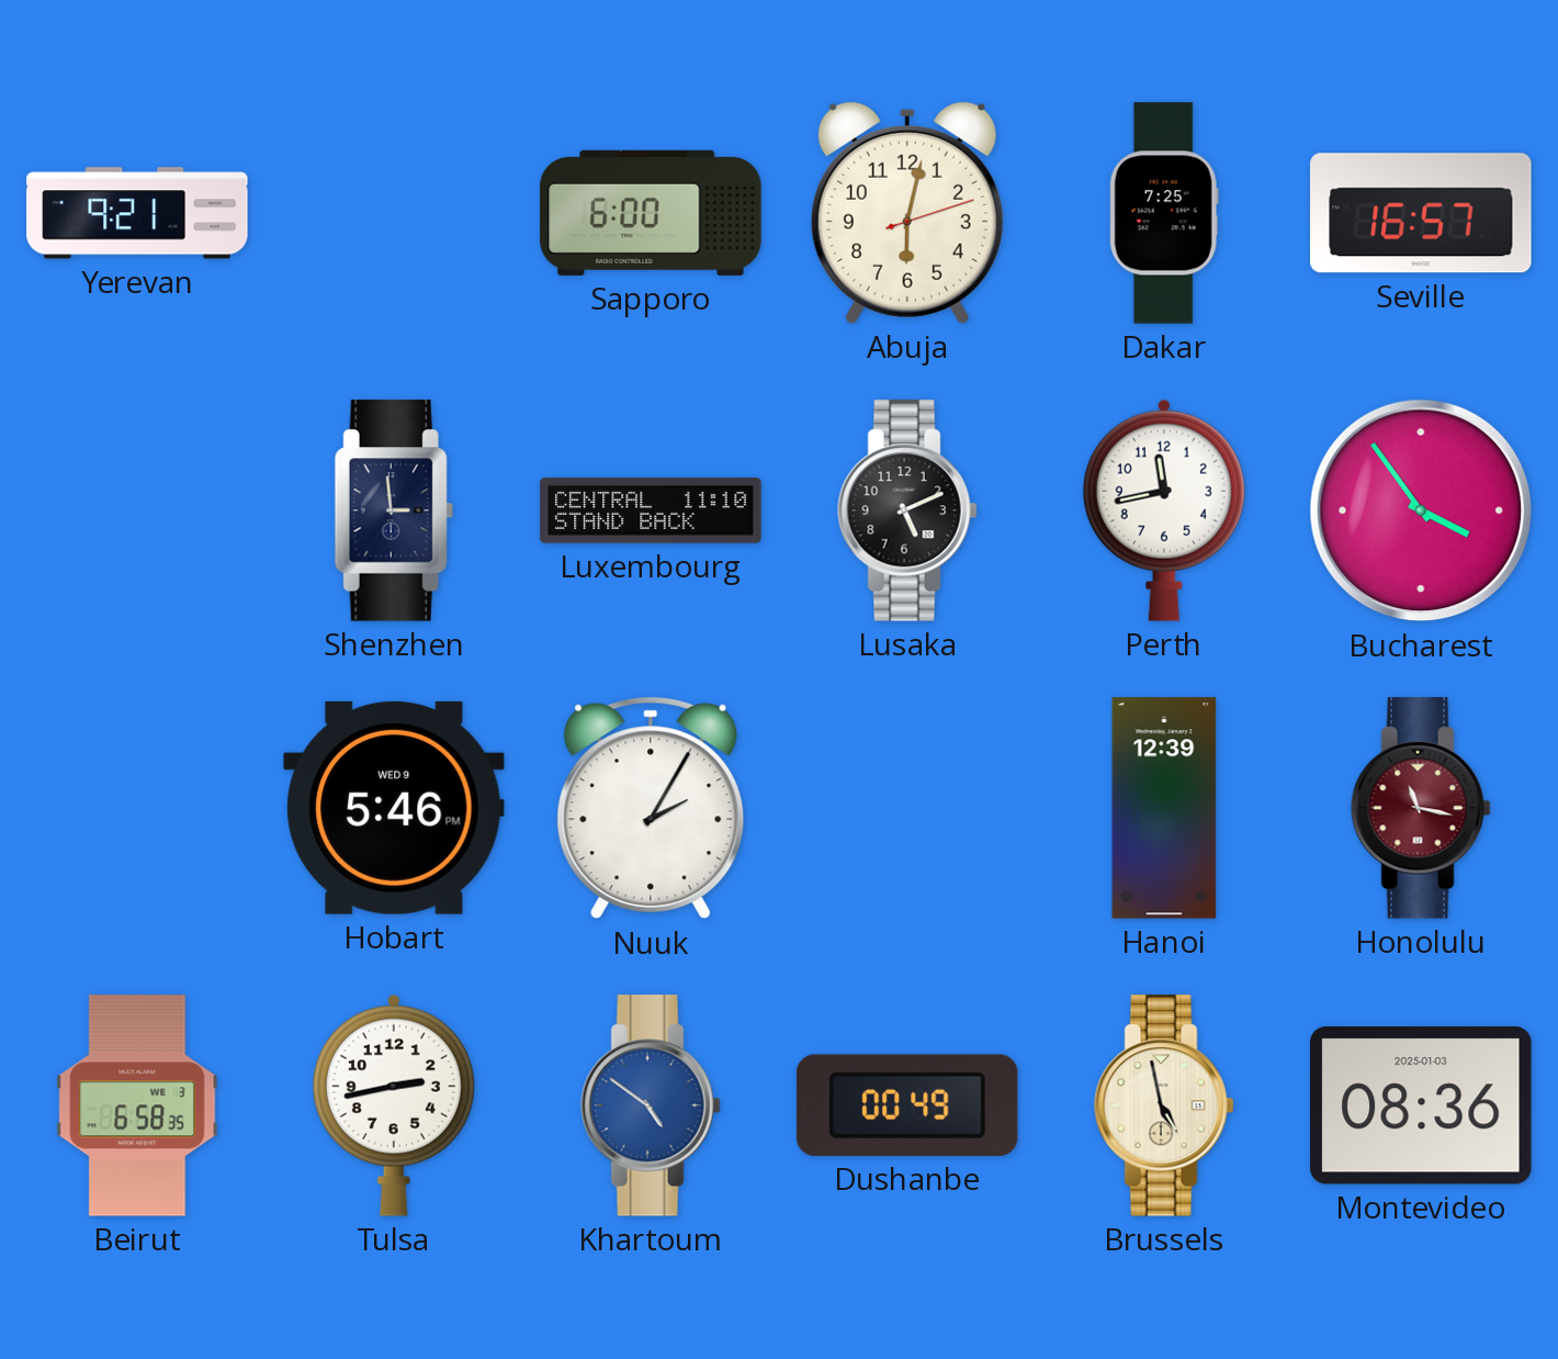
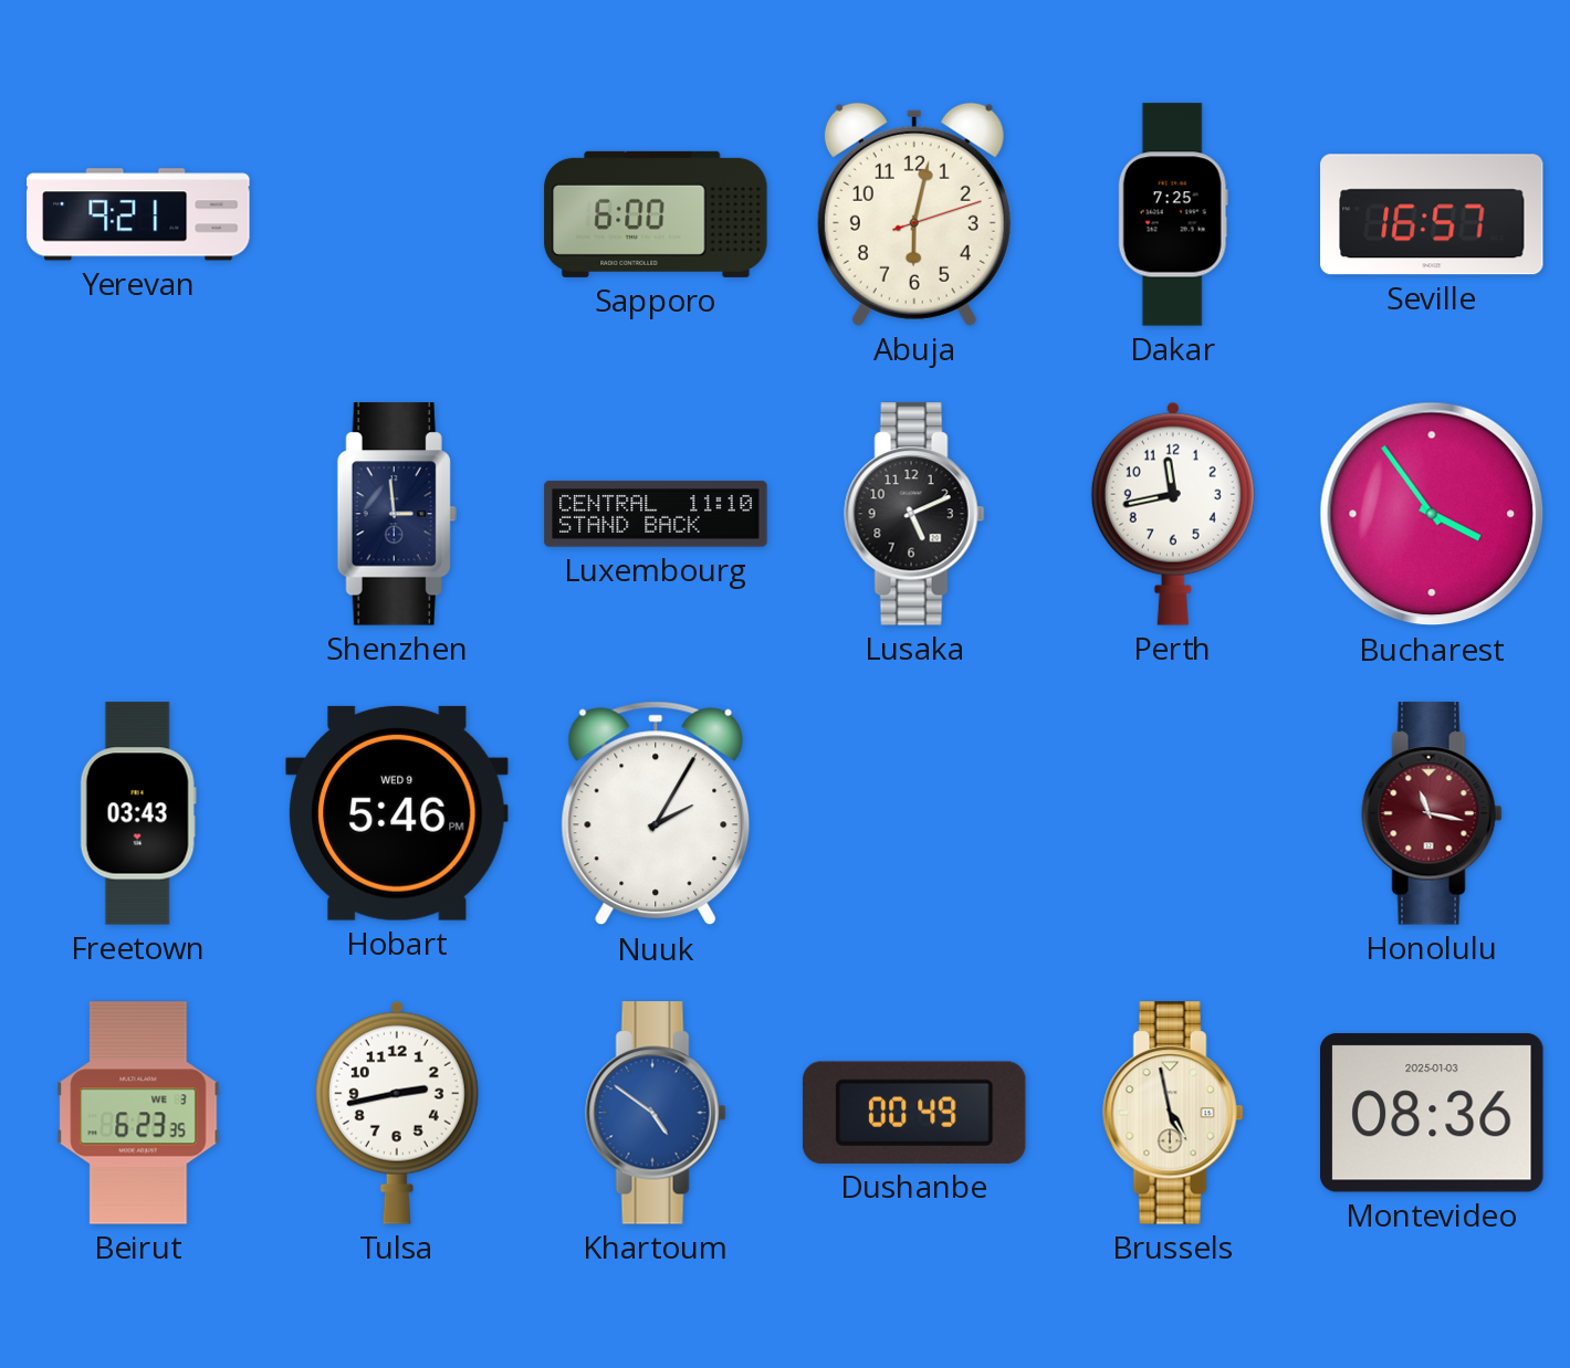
Freetown: none -> 03:43
Hanoi: 12:39 -> none
Beirut: 6:58 -> 6:23
